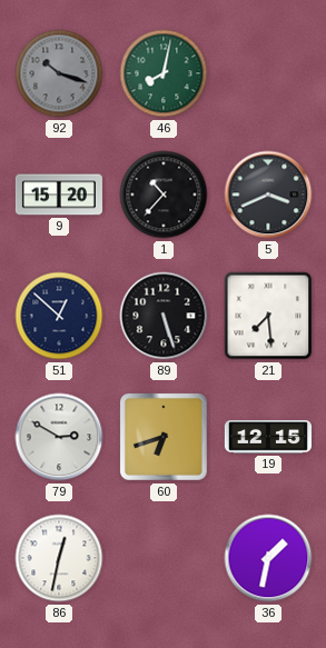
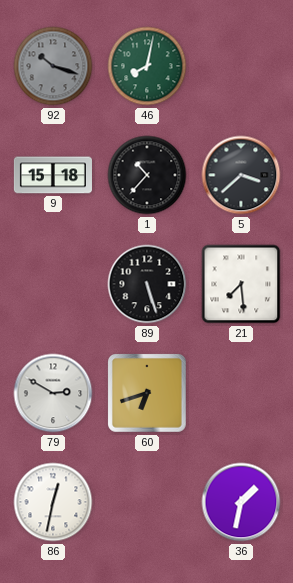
9: 15:20 -> 15:18
5: 3:41 -> 3:38
51: 12:52 -> none
19: 12:15 -> none
